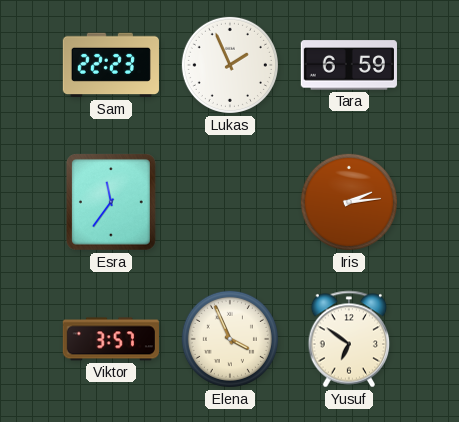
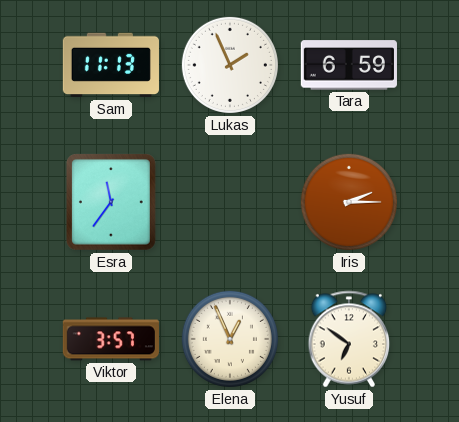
Sam: 22:23 -> 11:13
Iris: 2:14 -> 2:15
Elena: 3:56 -> 12:56
